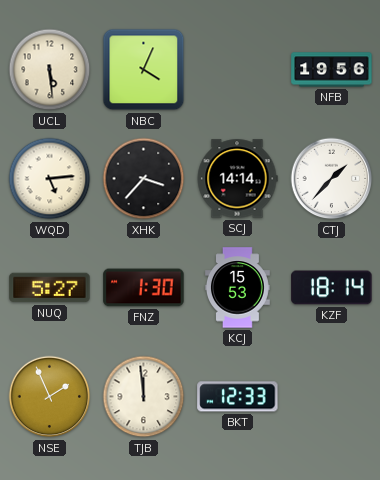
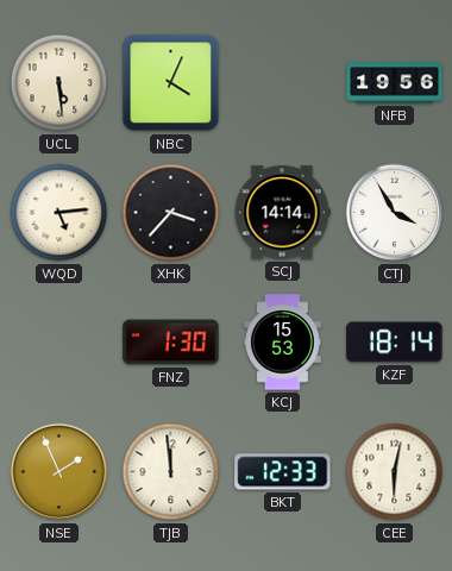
CTJ: 1:37 -> 3:55
NUQ: 5:27 -> none
CEE: none -> 6:02
